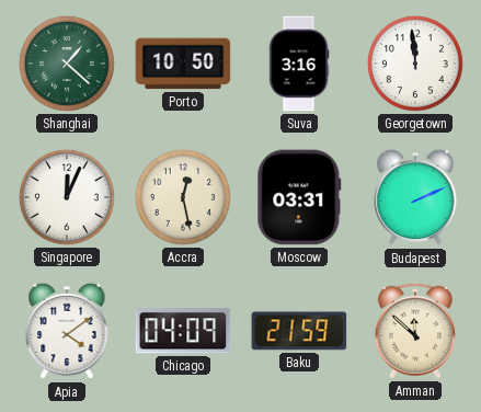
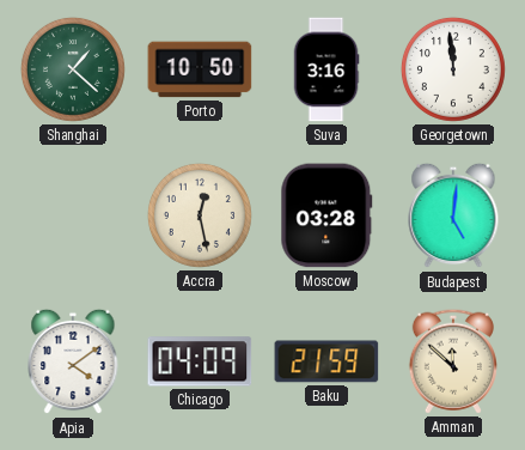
Singapore: 12:04 -> none
Moscow: 03:31 -> 03:28
Budapest: 2:11 -> 5:01
